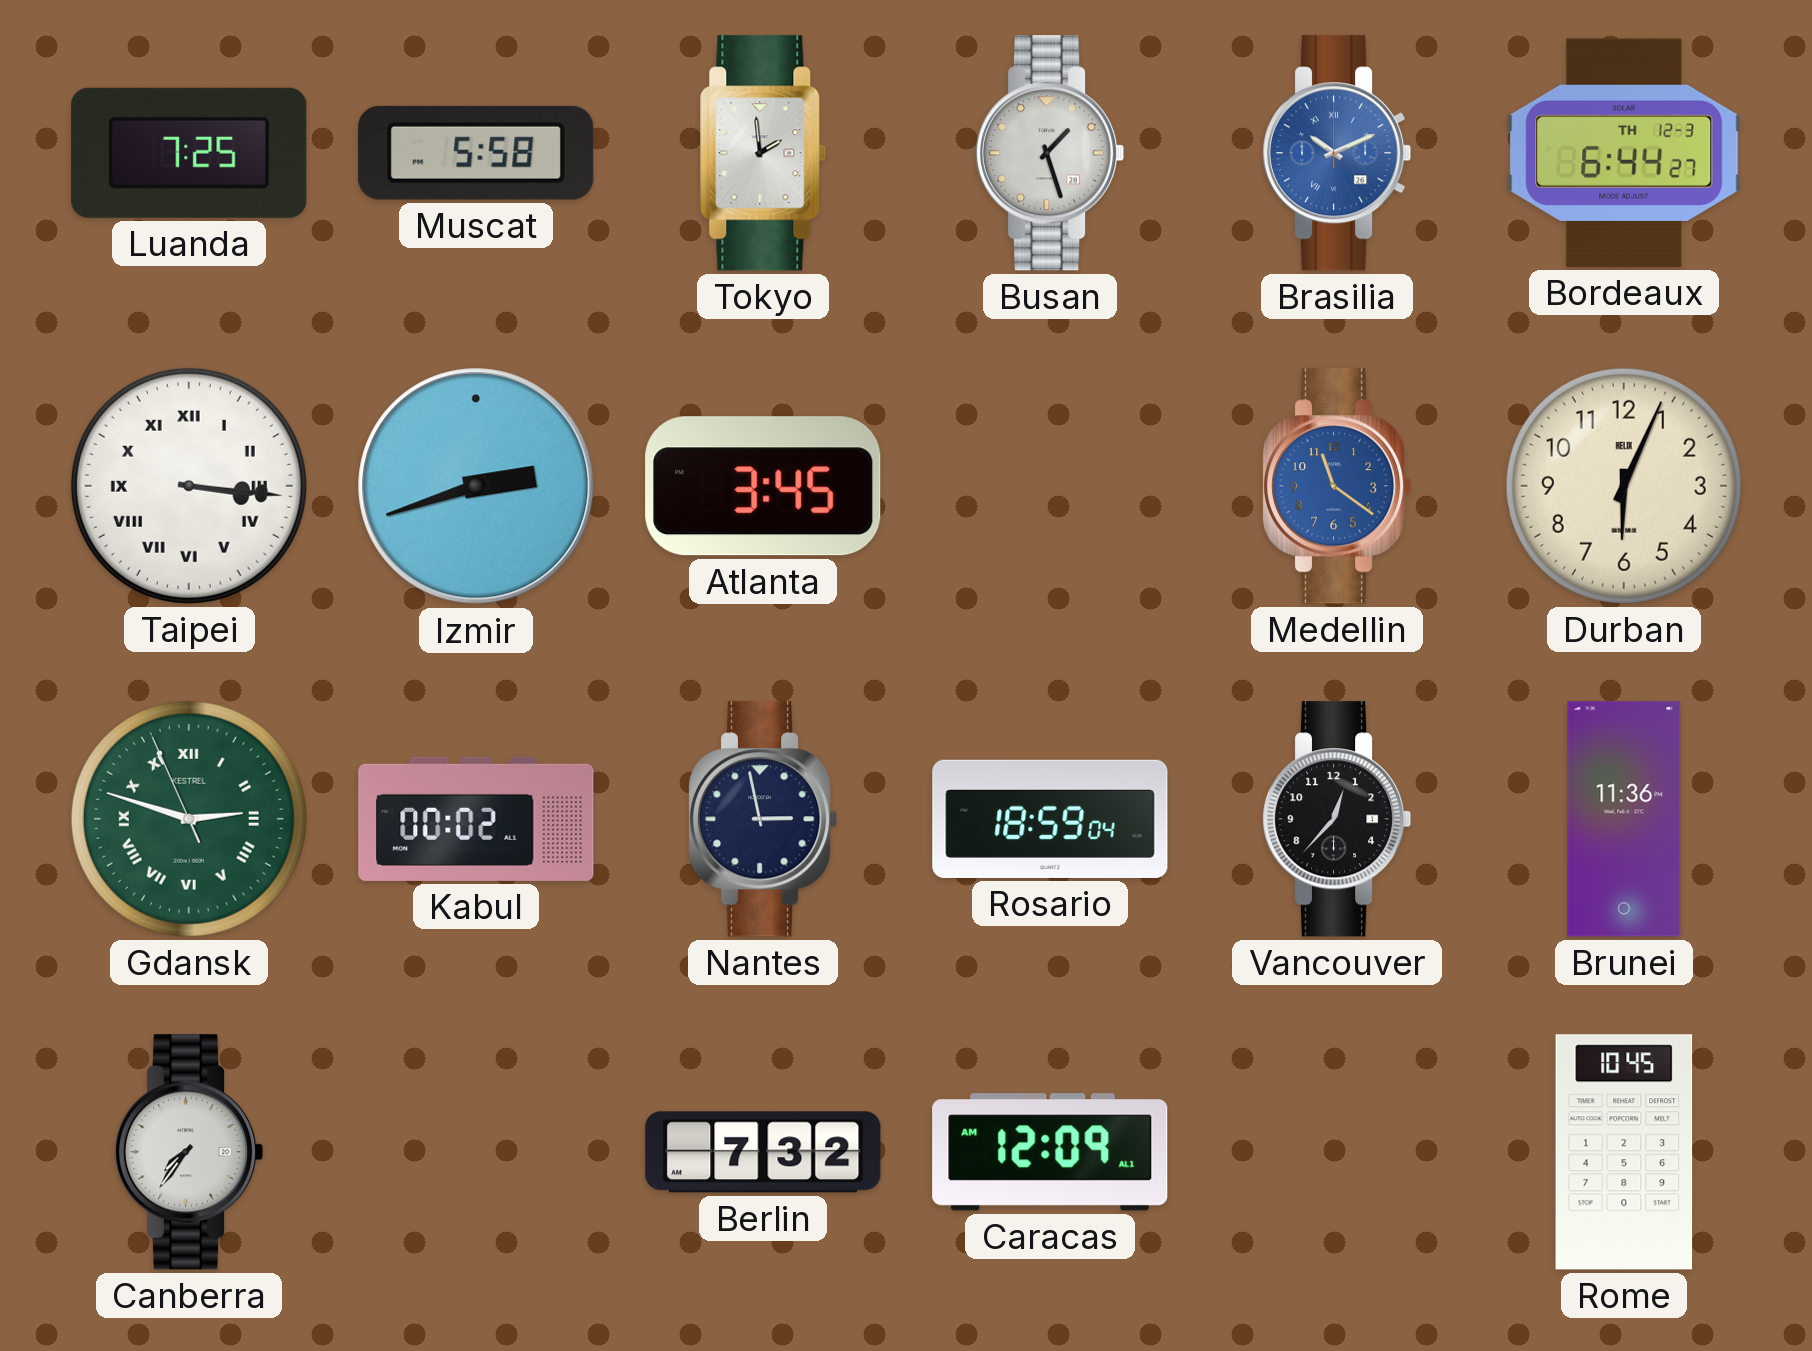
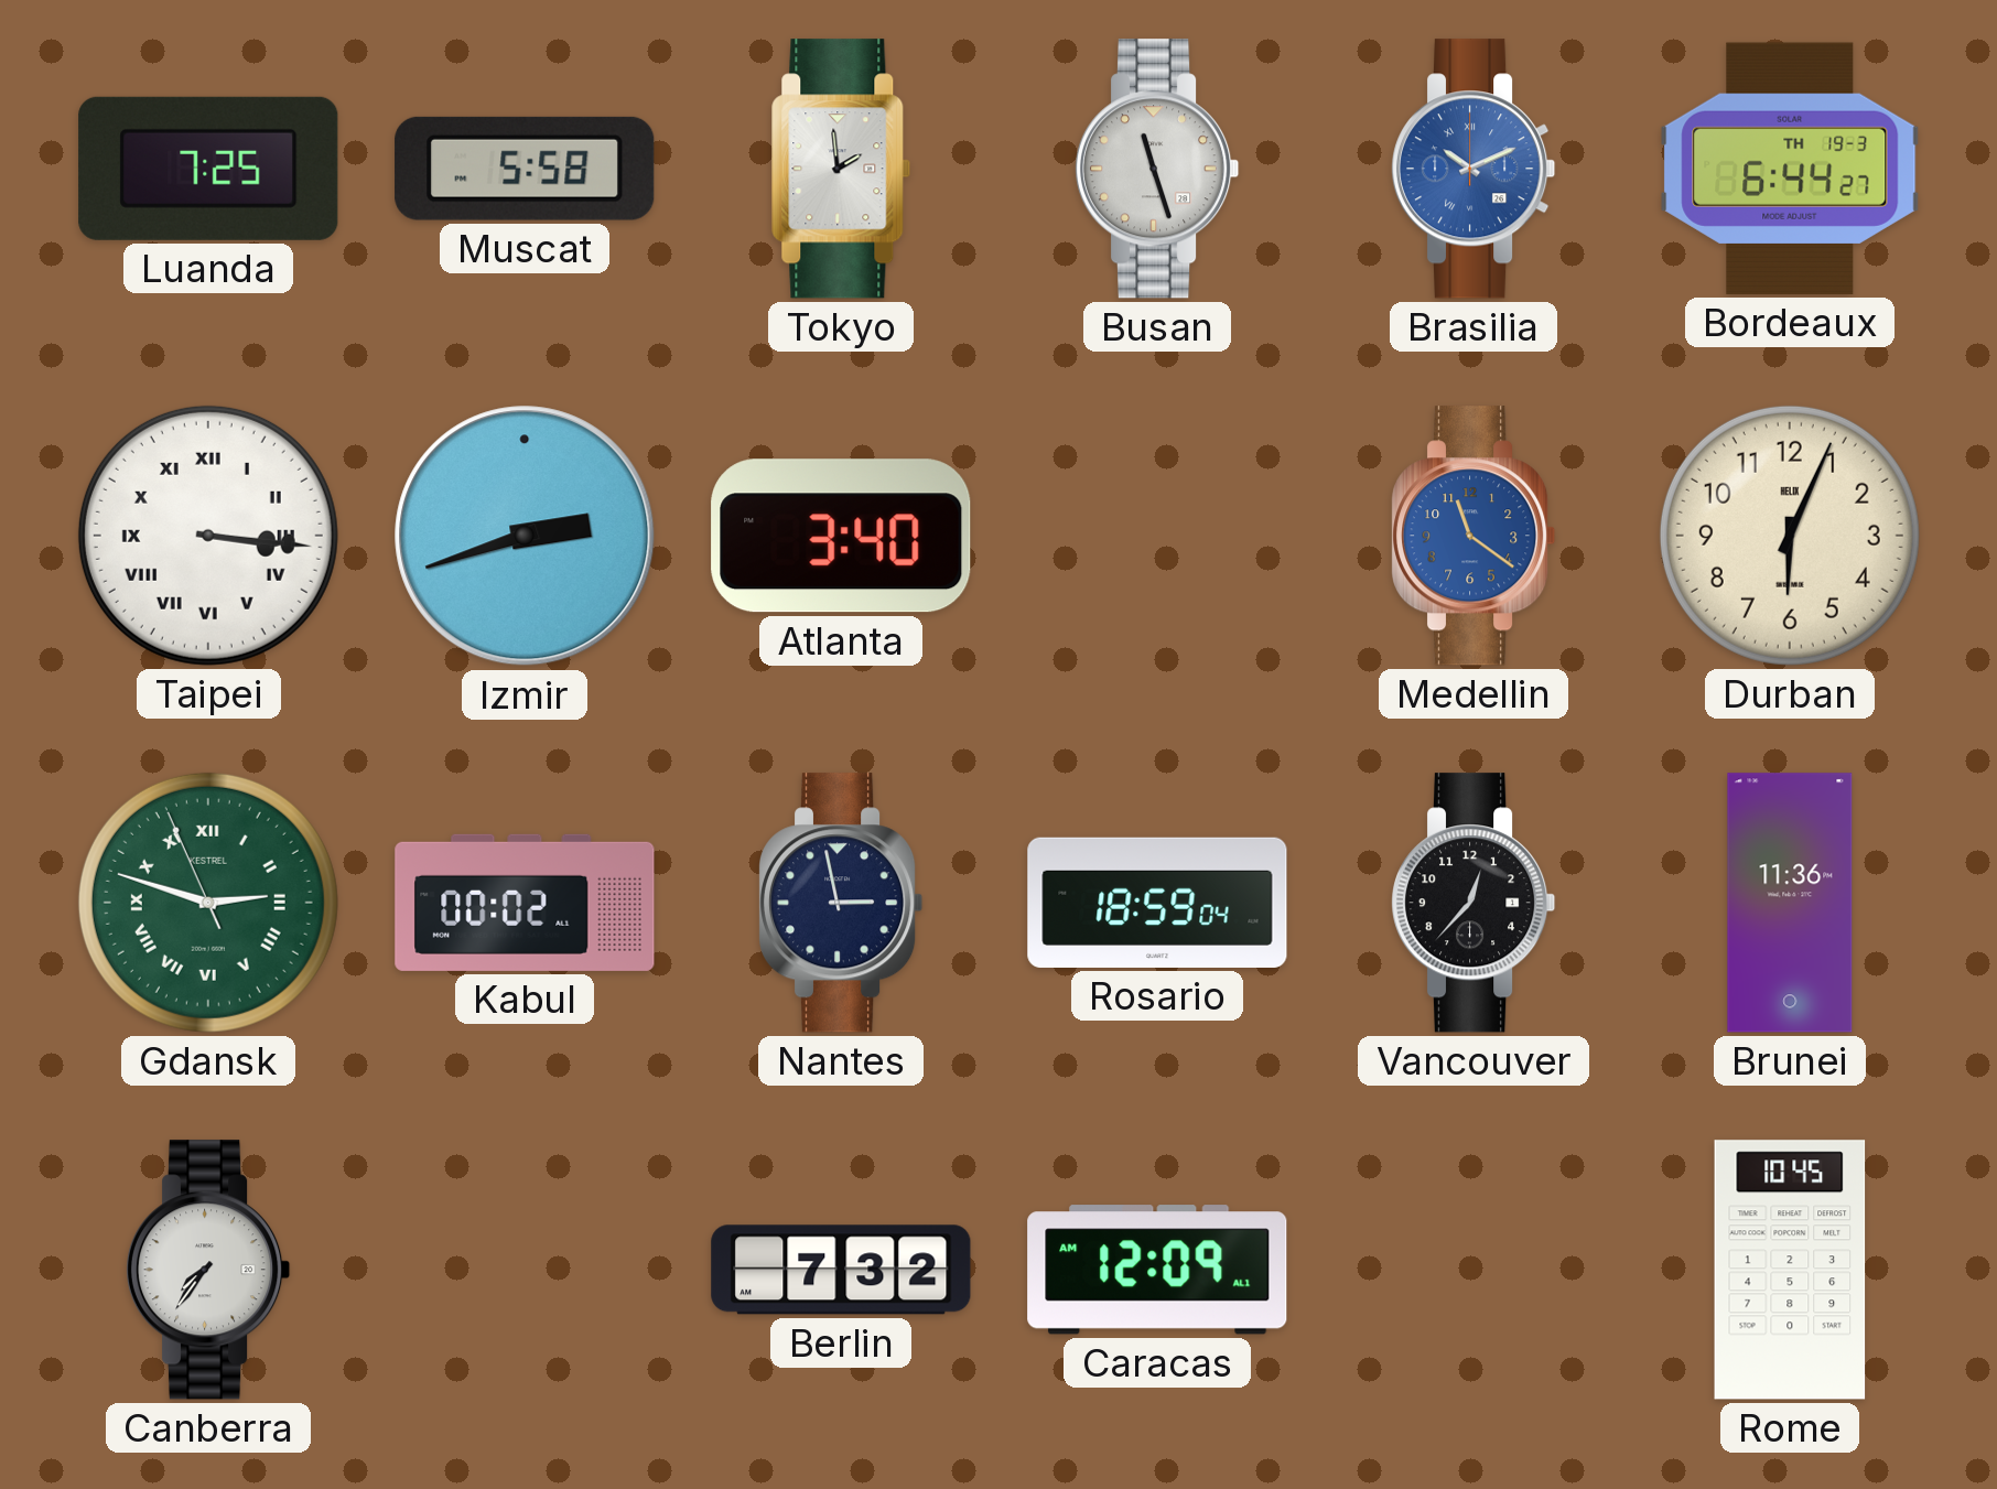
Busan: 1:27 -> 11:27
Bordeaux date: TH 12-3 -> TH 19-3
Atlanta: 3:45 -> 3:40
